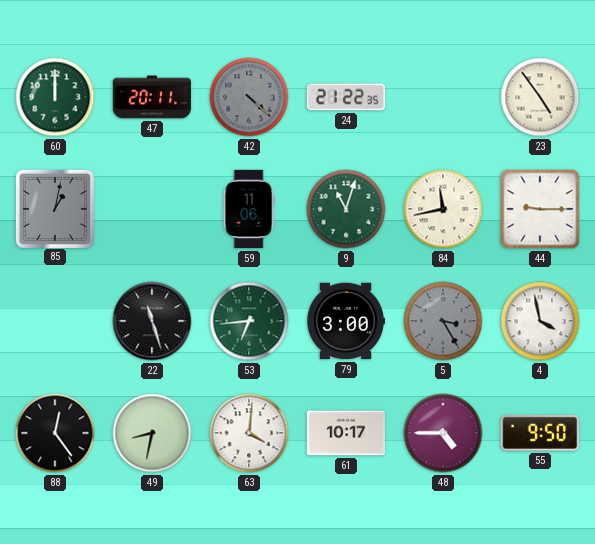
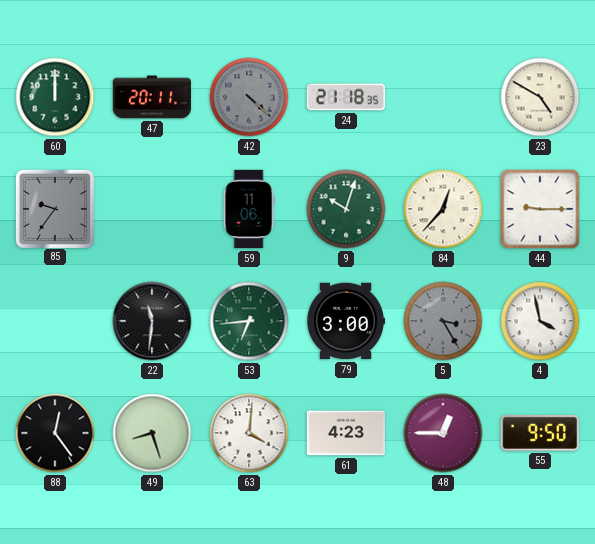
24: 21:22 -> 21:18
23: 4:54 -> 4:50
85: 1:02 -> 9:36
9: 11:03 -> 10:03
84: 11:43 -> 12:37
22: 11:27 -> 11:31
49: 8:32 -> 8:27
61: 10:17 -> 4:23
48: 4:45 -> 12:45
